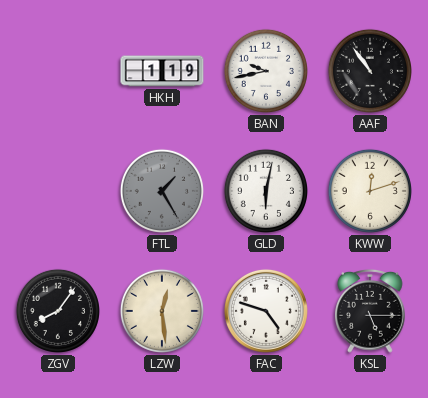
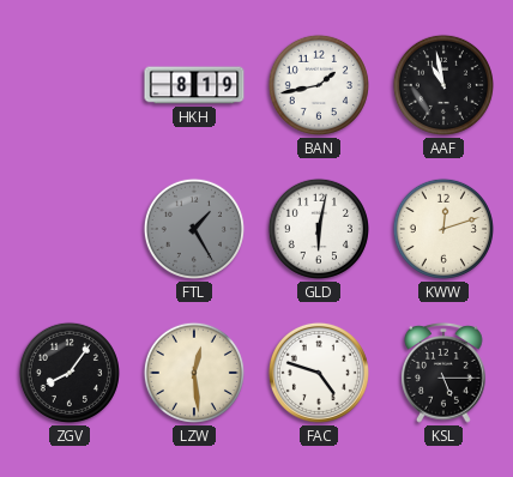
HKH: 1:19 -> 8:19
BAN: 9:43 -> 1:43
AAF: 10:54 -> 10:58
